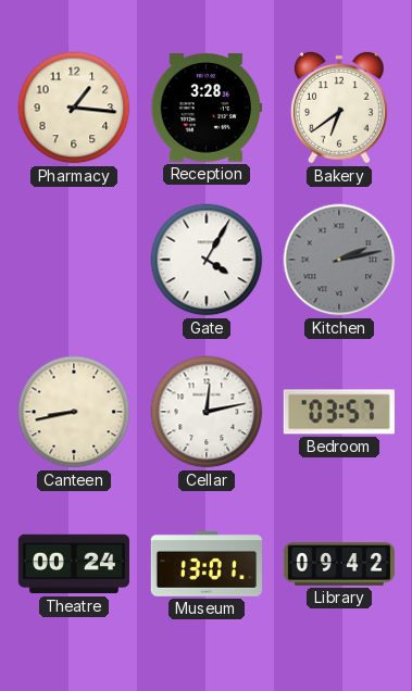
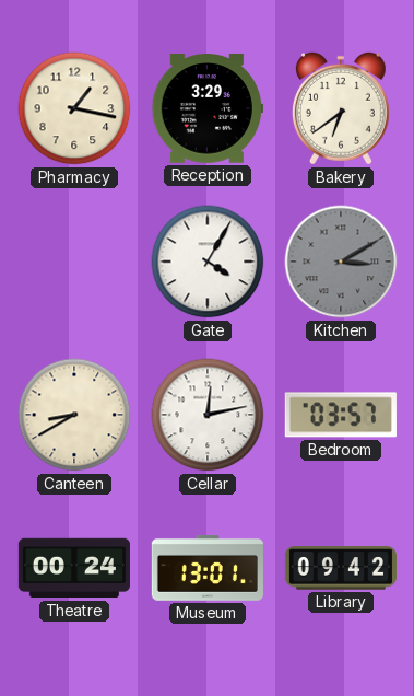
Pharmacy: 1:16 -> 1:17
Reception: 3:28 -> 3:29
Kitchen: 2:13 -> 3:10
Canteen: 8:43 -> 8:40
